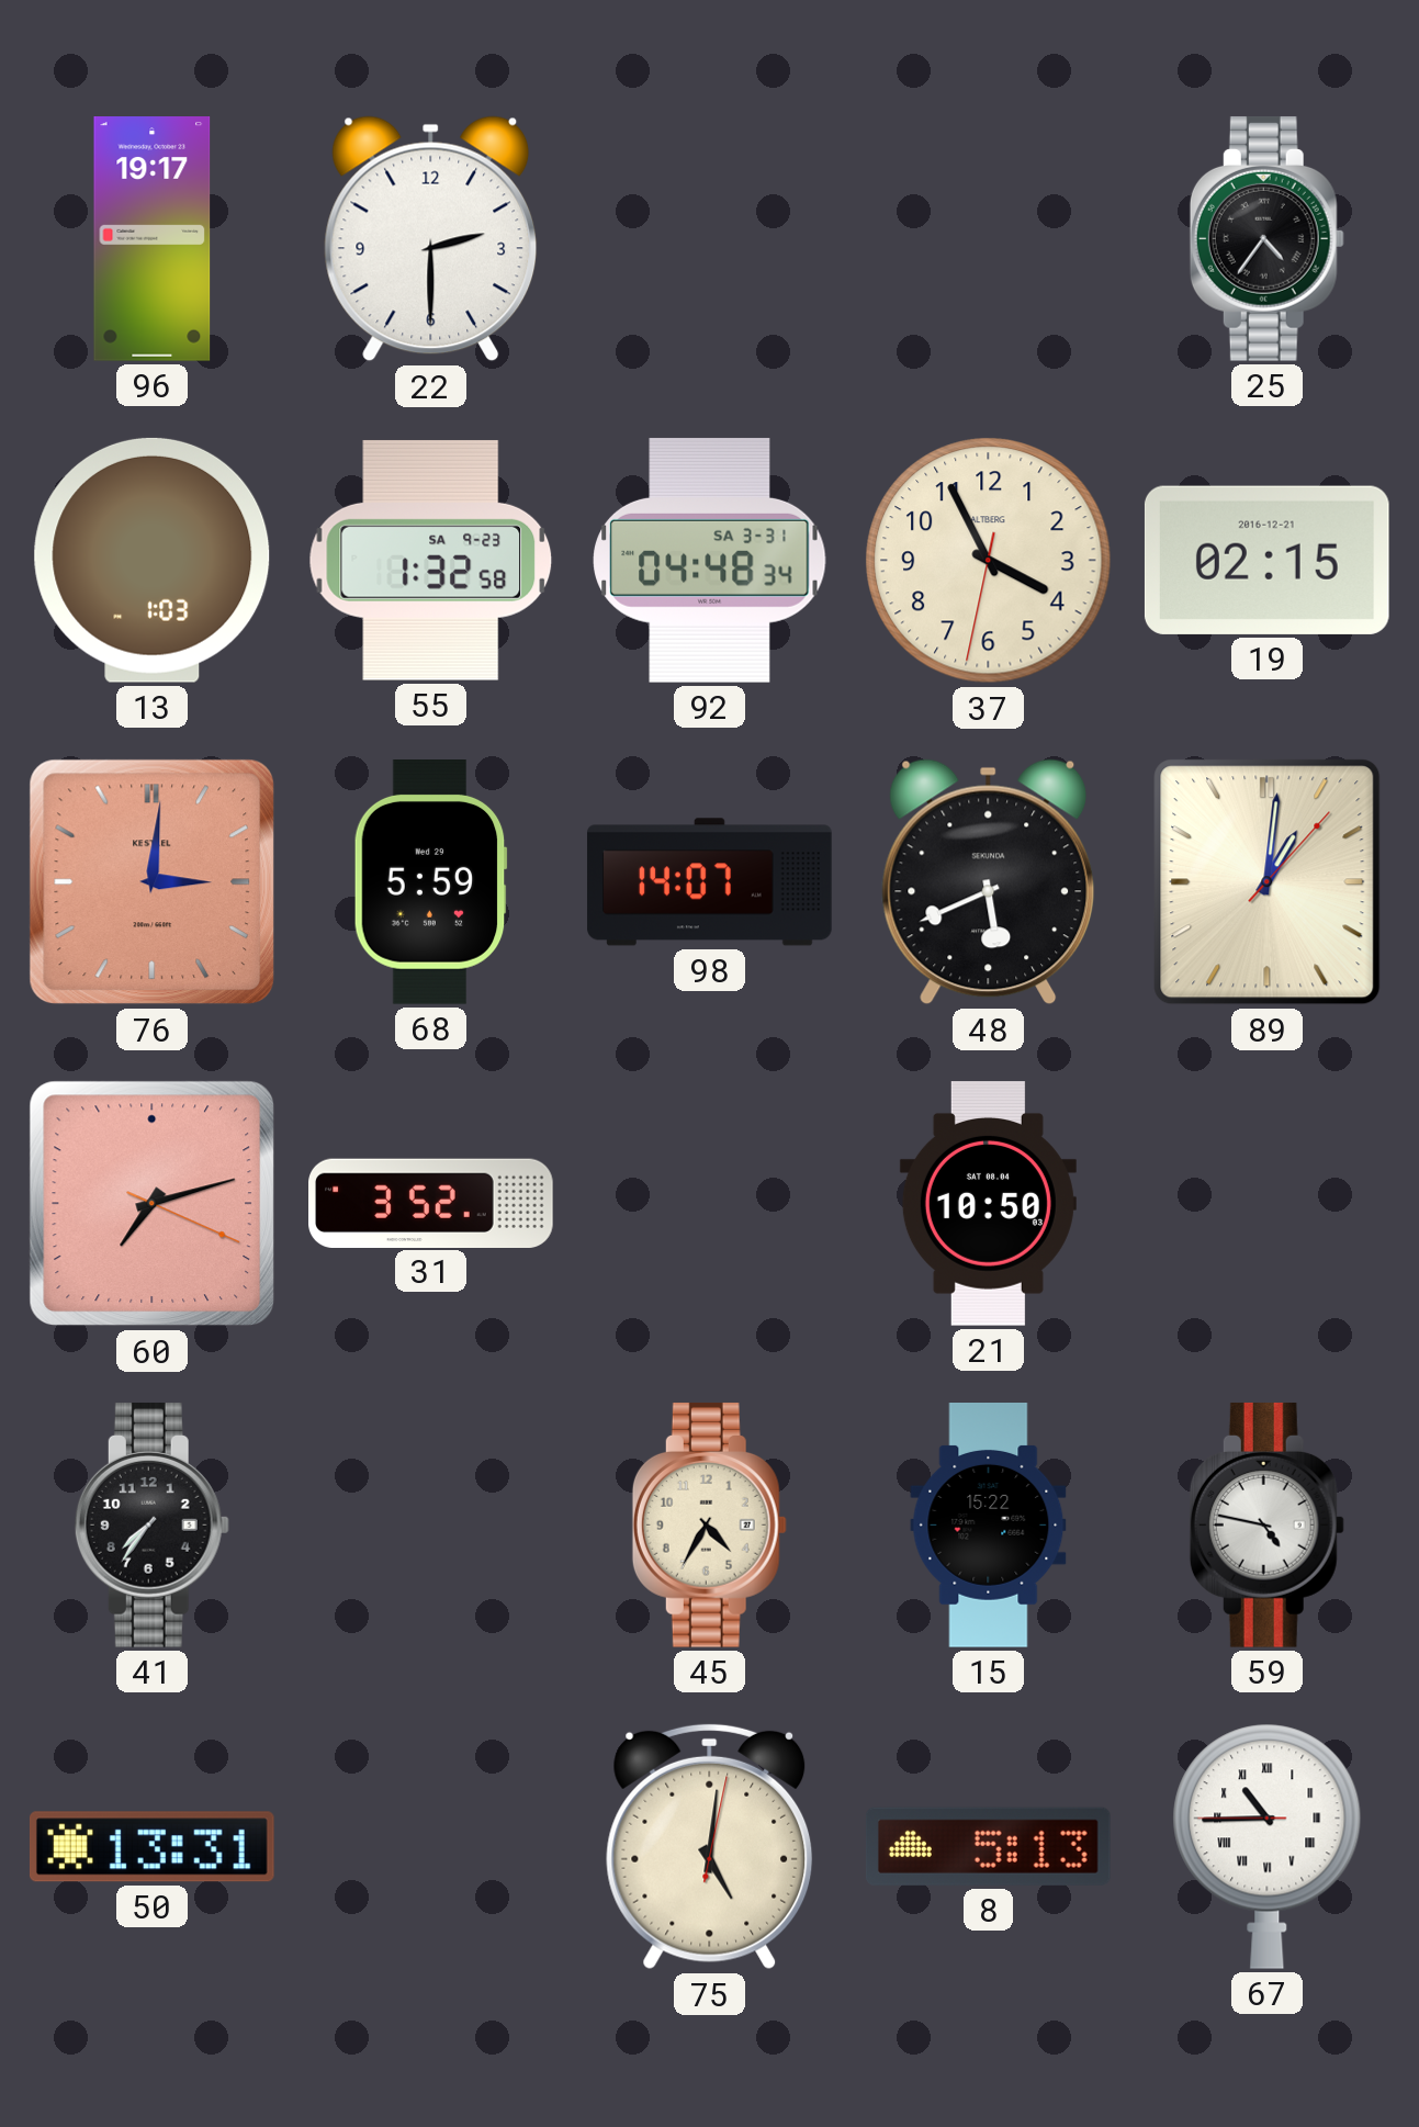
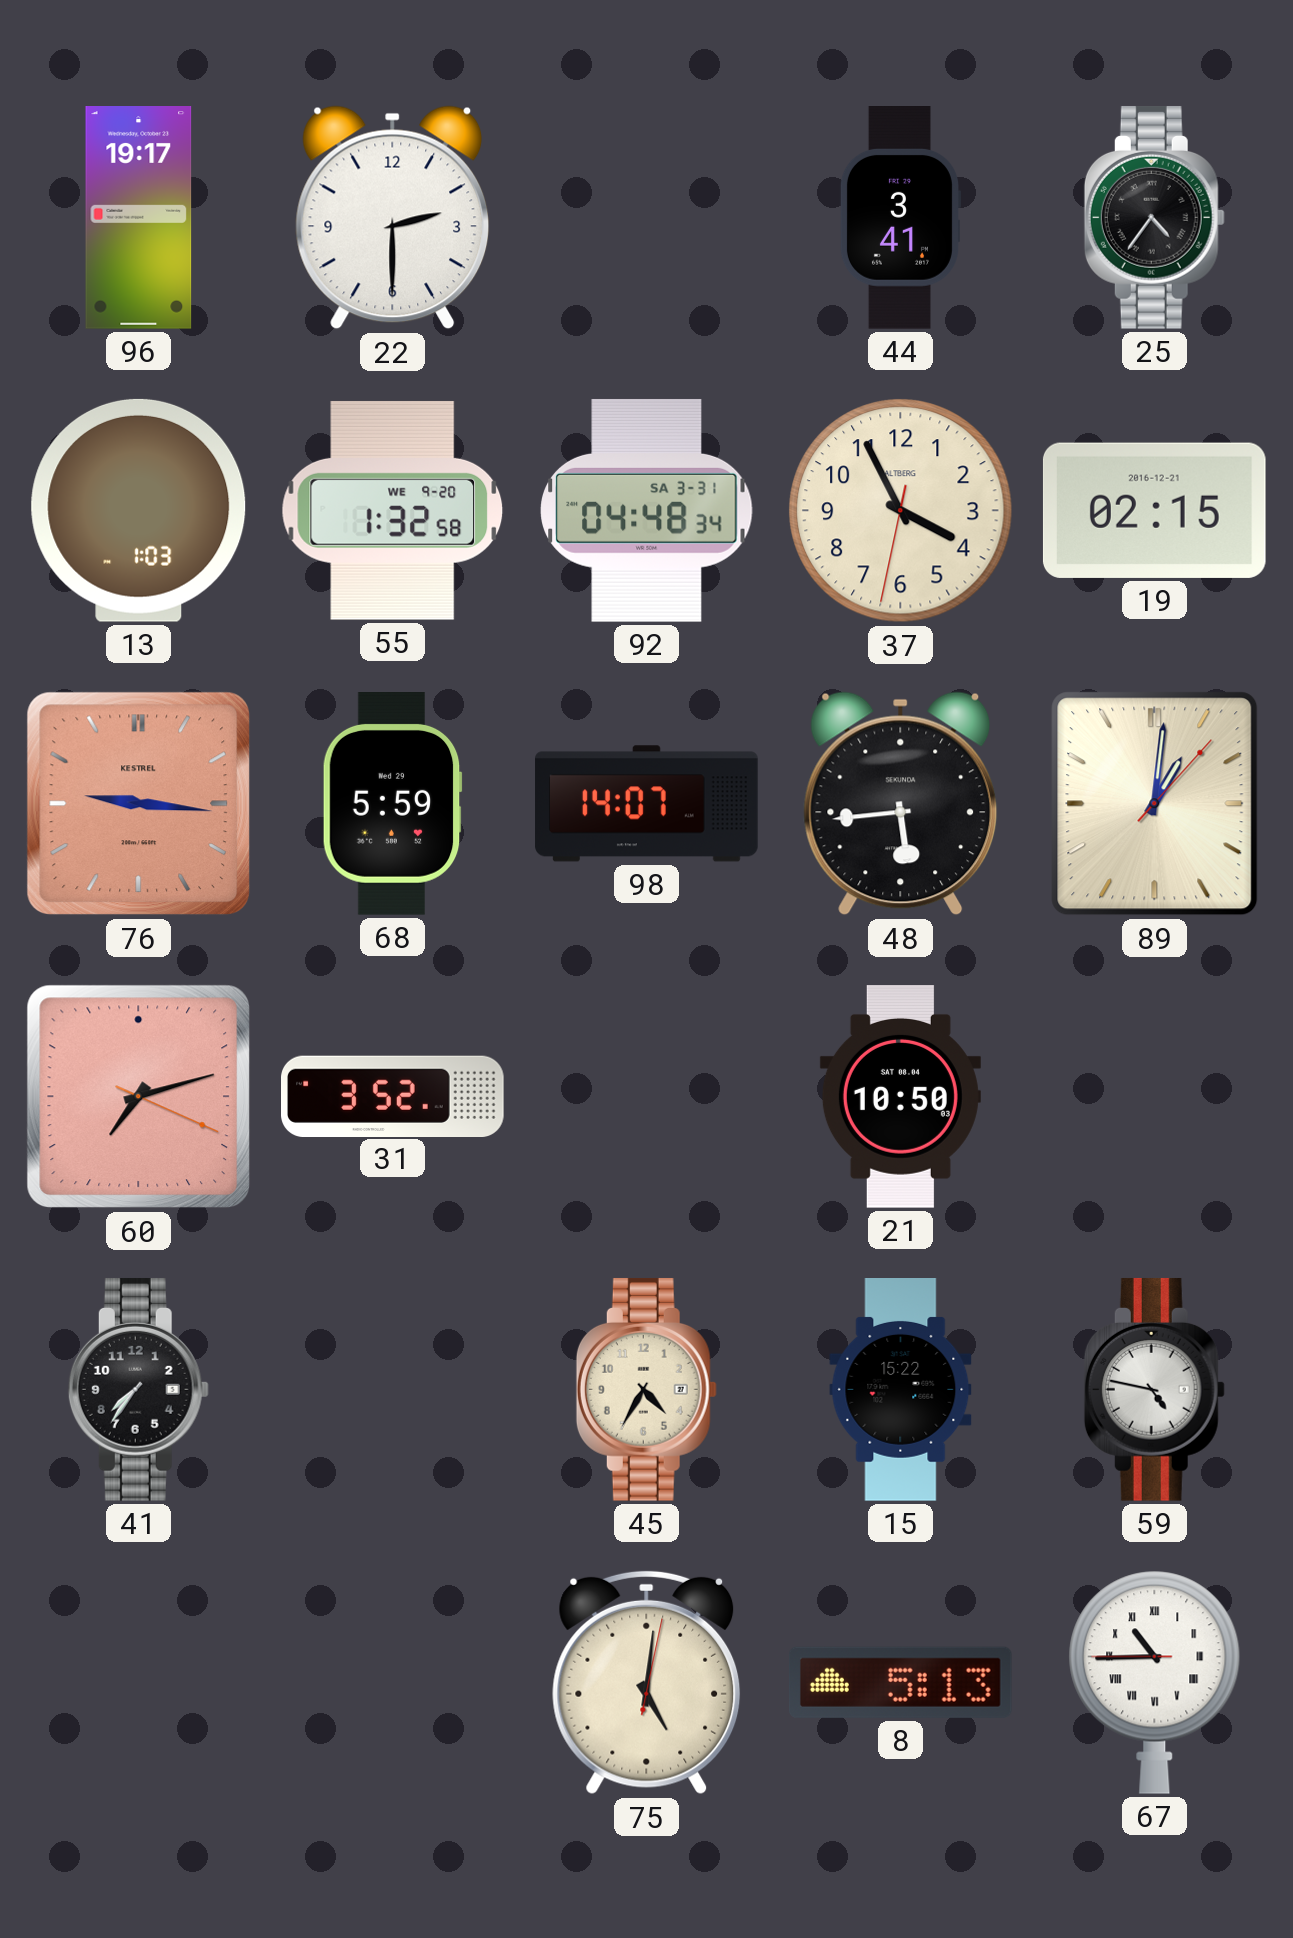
44: none -> 3:41
55 date: SA 9-23 -> WE 9-20
76: 3:01 -> 9:16
48: 5:41 -> 5:44
50: 13:31 -> none
